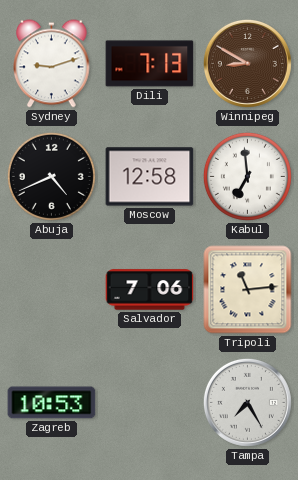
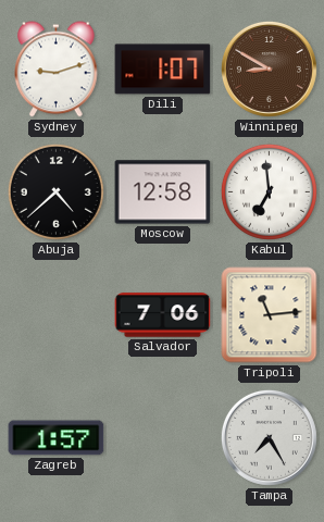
Dili: 7:13 -> 1:07
Abuja: 4:41 -> 4:38
Zagreb: 10:53 -> 1:57
